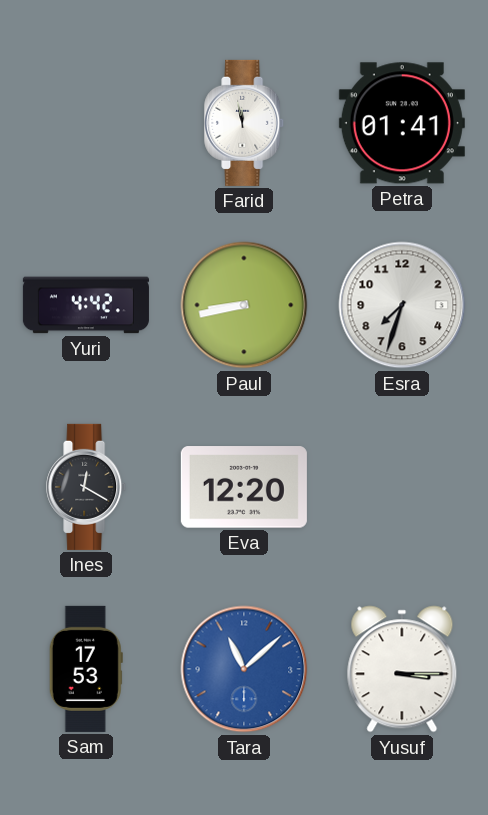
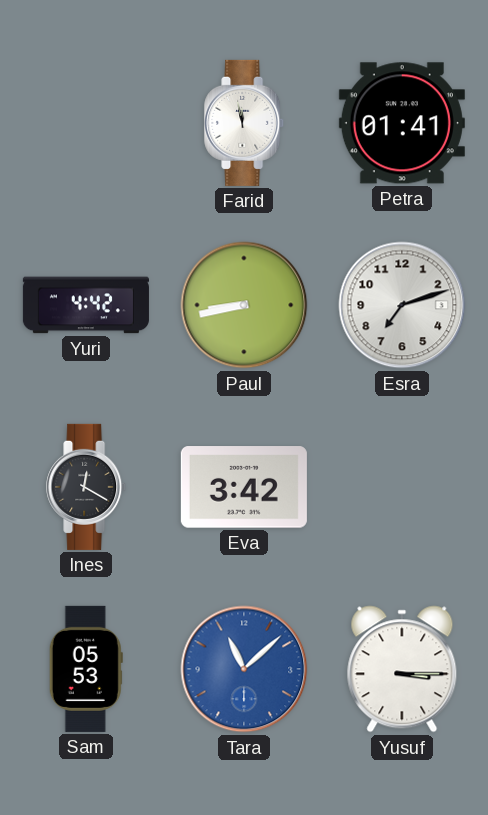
Esra: 7:33 -> 7:12
Eva: 12:20 -> 3:42
Sam: 17:53 -> 05:53
